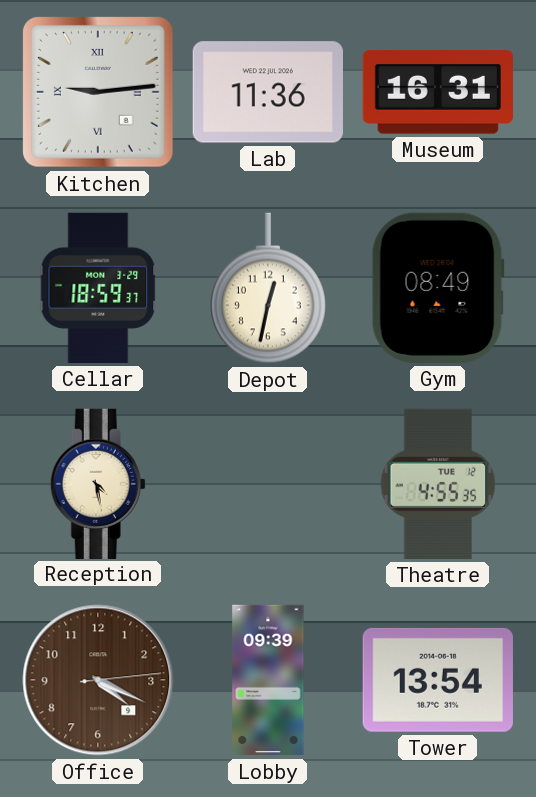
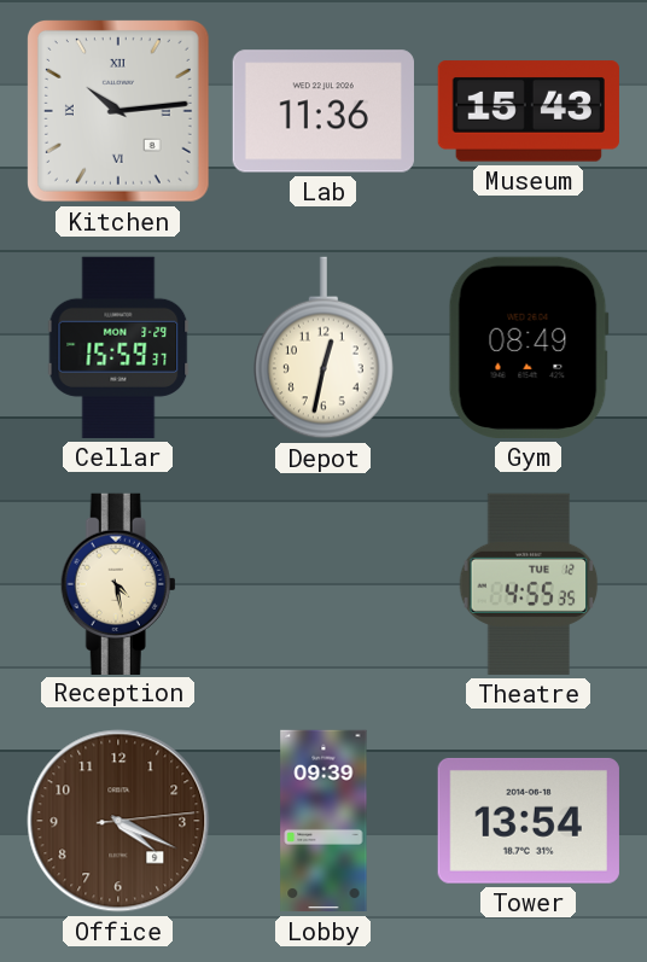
Kitchen: 9:14 -> 10:14
Museum: 16:31 -> 15:43
Cellar: 18:59 -> 15:59
